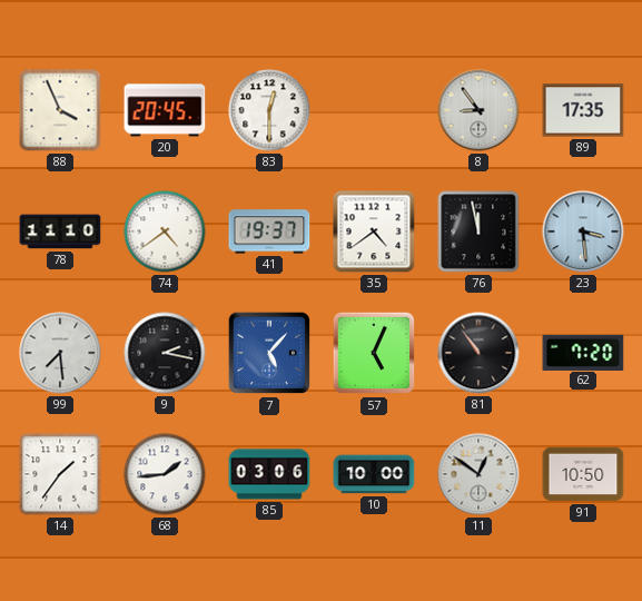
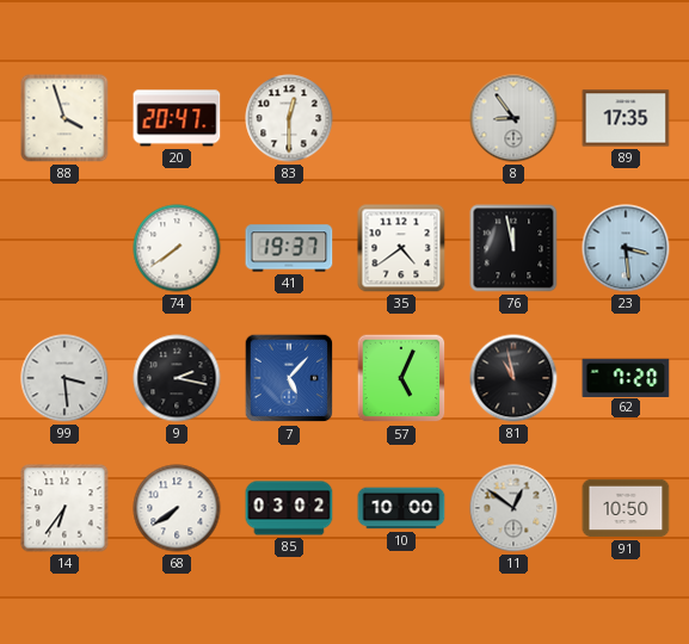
88: 3:56 -> 3:57
20: 20:45 -> 20:47
78: 11:10 -> none
74: 4:39 -> 7:39
99: 7:29 -> 3:29
81: 10:54 -> 10:58
14: 1:36 -> 6:36
68: 1:44 -> 7:39
85: 03:06 -> 03:02
